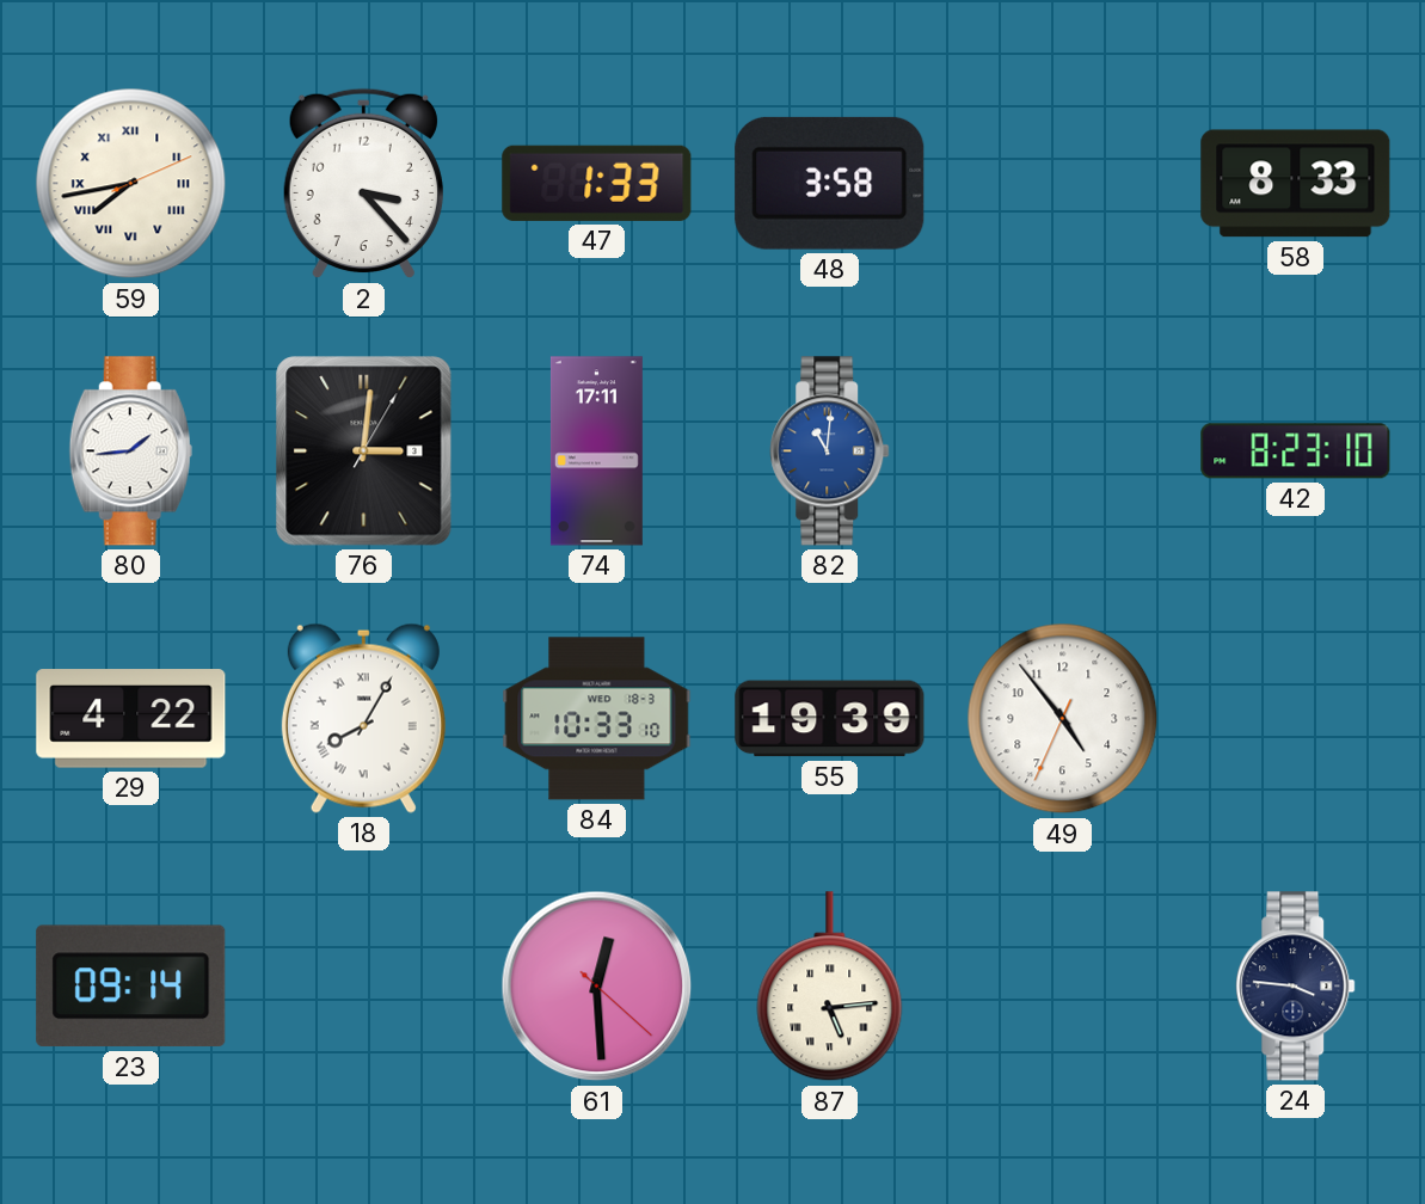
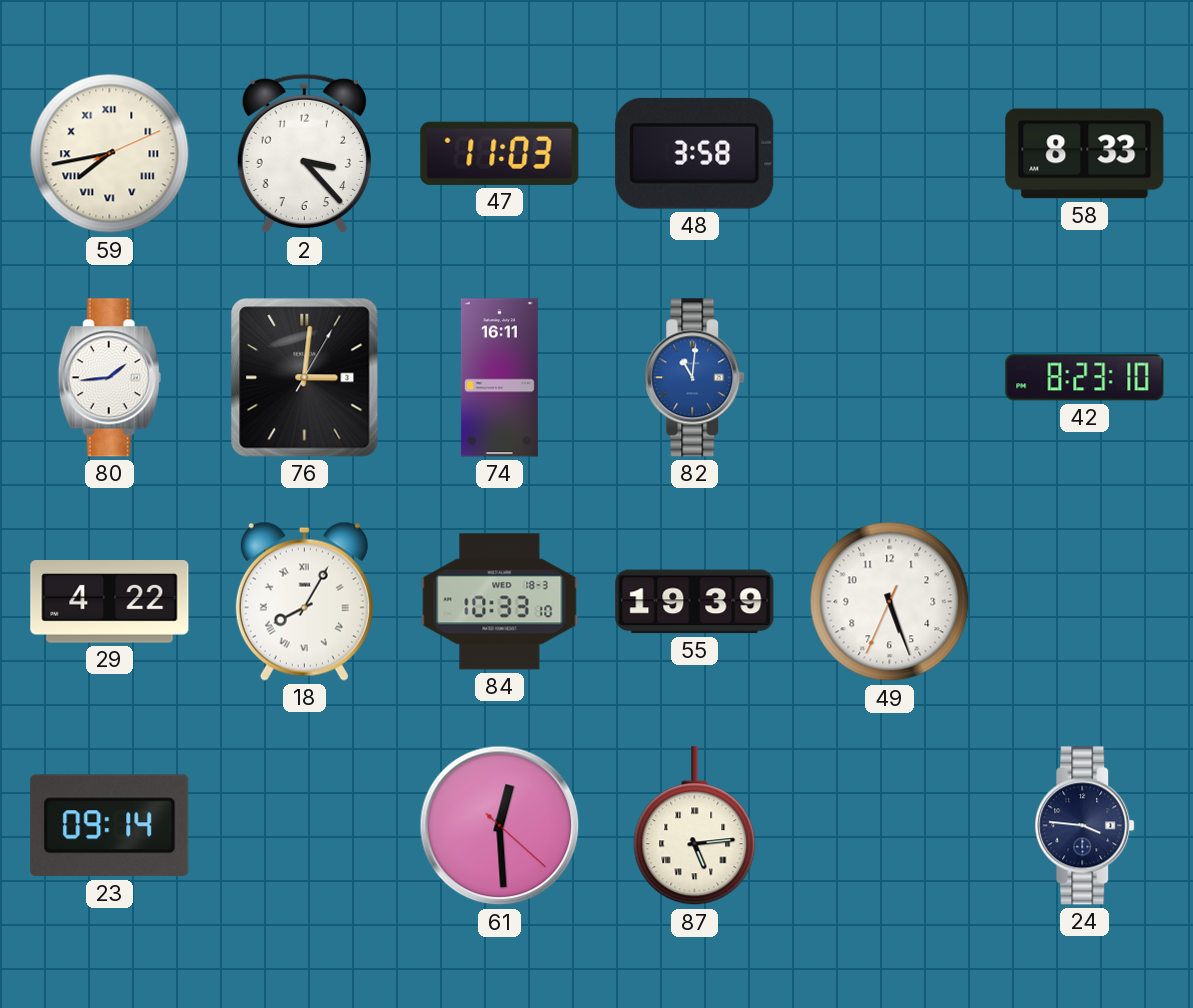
47: 1:33 -> 11:03
74: 17:11 -> 16:11
49: 4:53 -> 5:26
